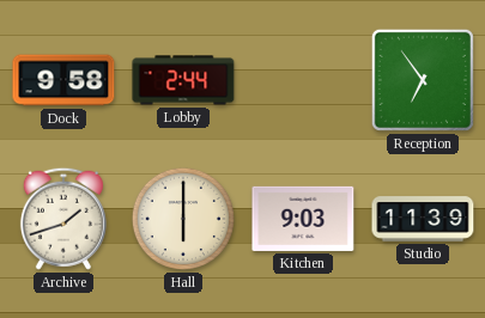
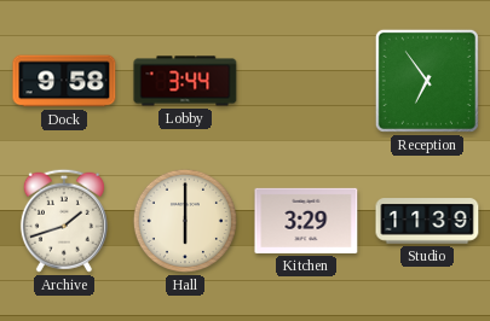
Lobby: 2:44 -> 3:44
Kitchen: 9:03 -> 3:29
